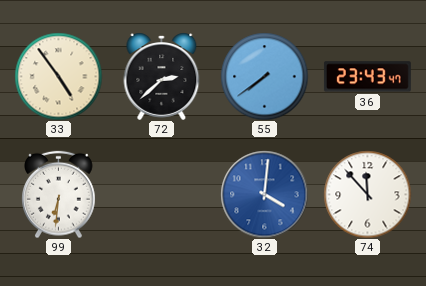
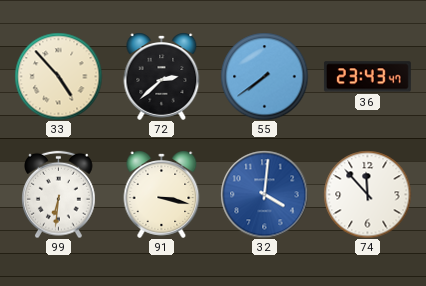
33: 4:54 -> 4:53
91: none -> 3:17
